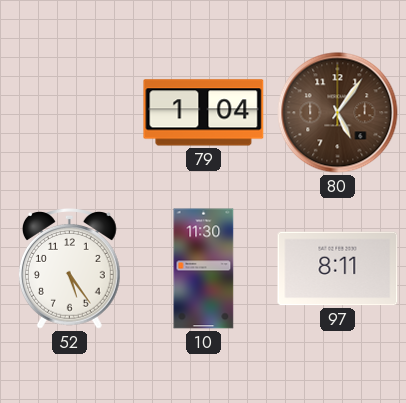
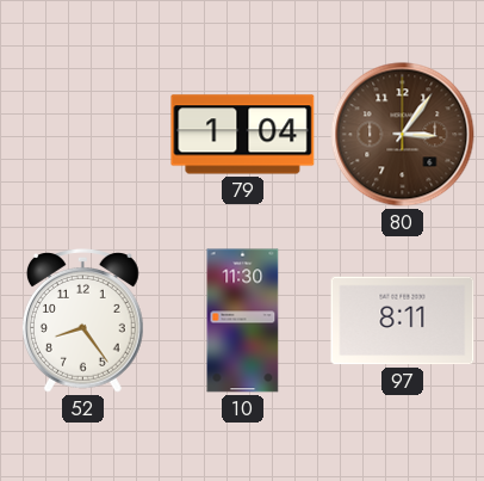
80: 5:06 -> 3:06
52: 5:24 -> 8:24
